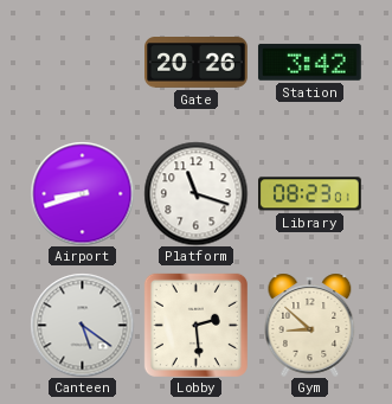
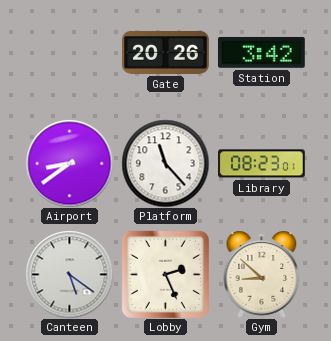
Airport: 8:42 -> 8:39
Platform: 11:18 -> 11:23
Lobby: 2:29 -> 2:26
